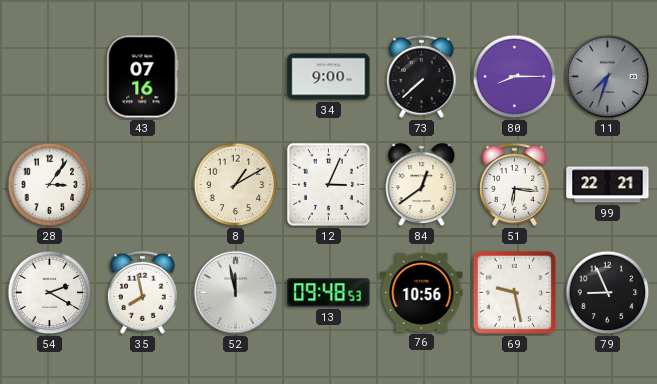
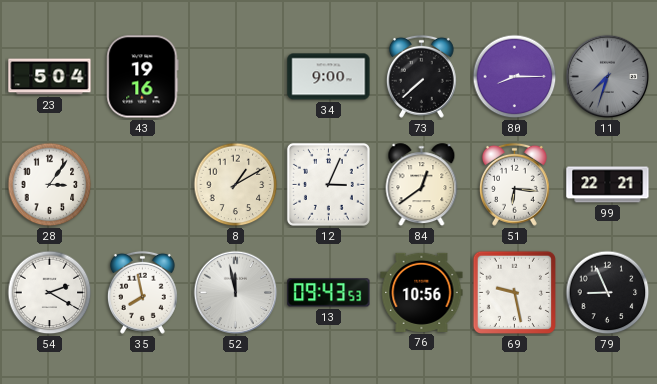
23: none -> 5:04
43: 07:16 -> 19:16
13: 09:48 -> 09:43
